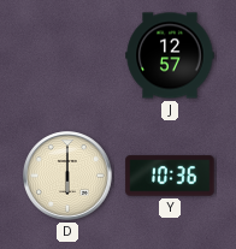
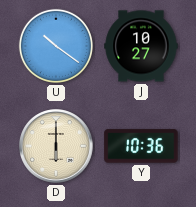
U: none -> 10:21
J: 12:57 -> 10:27
